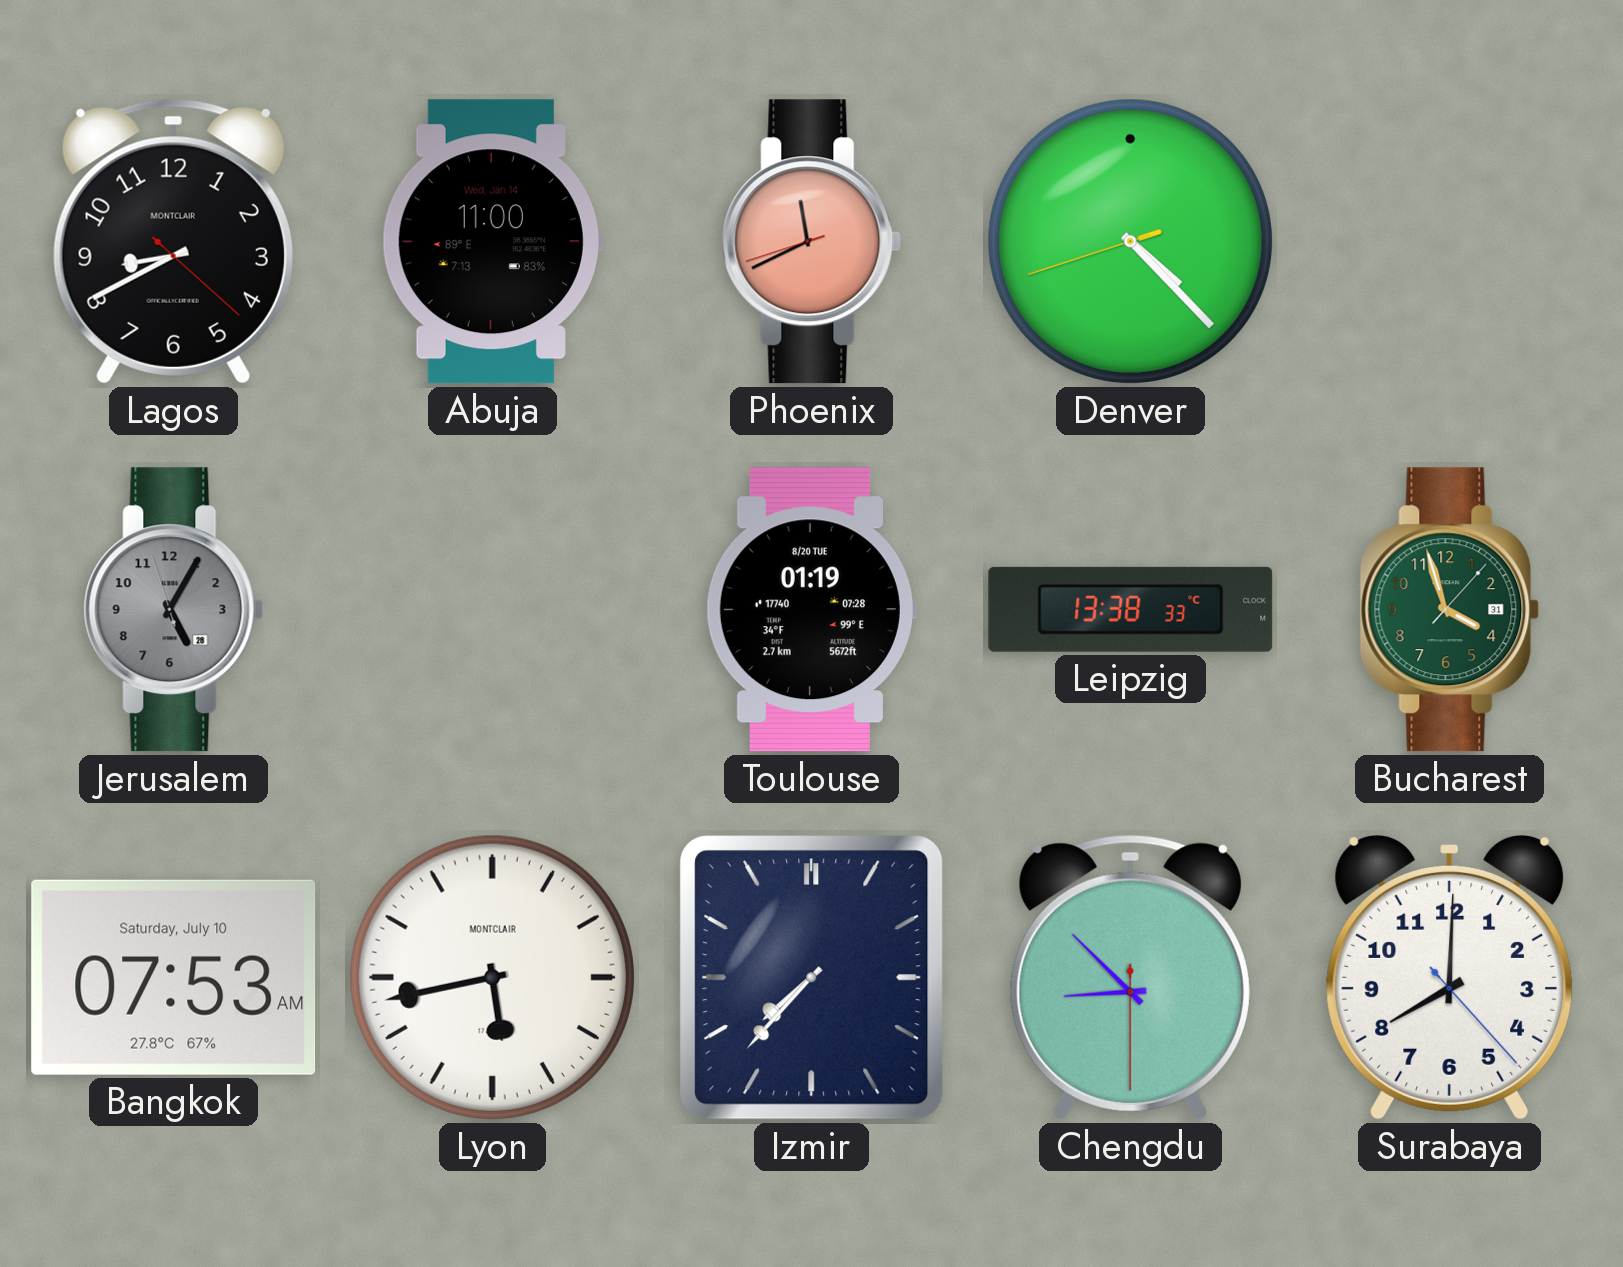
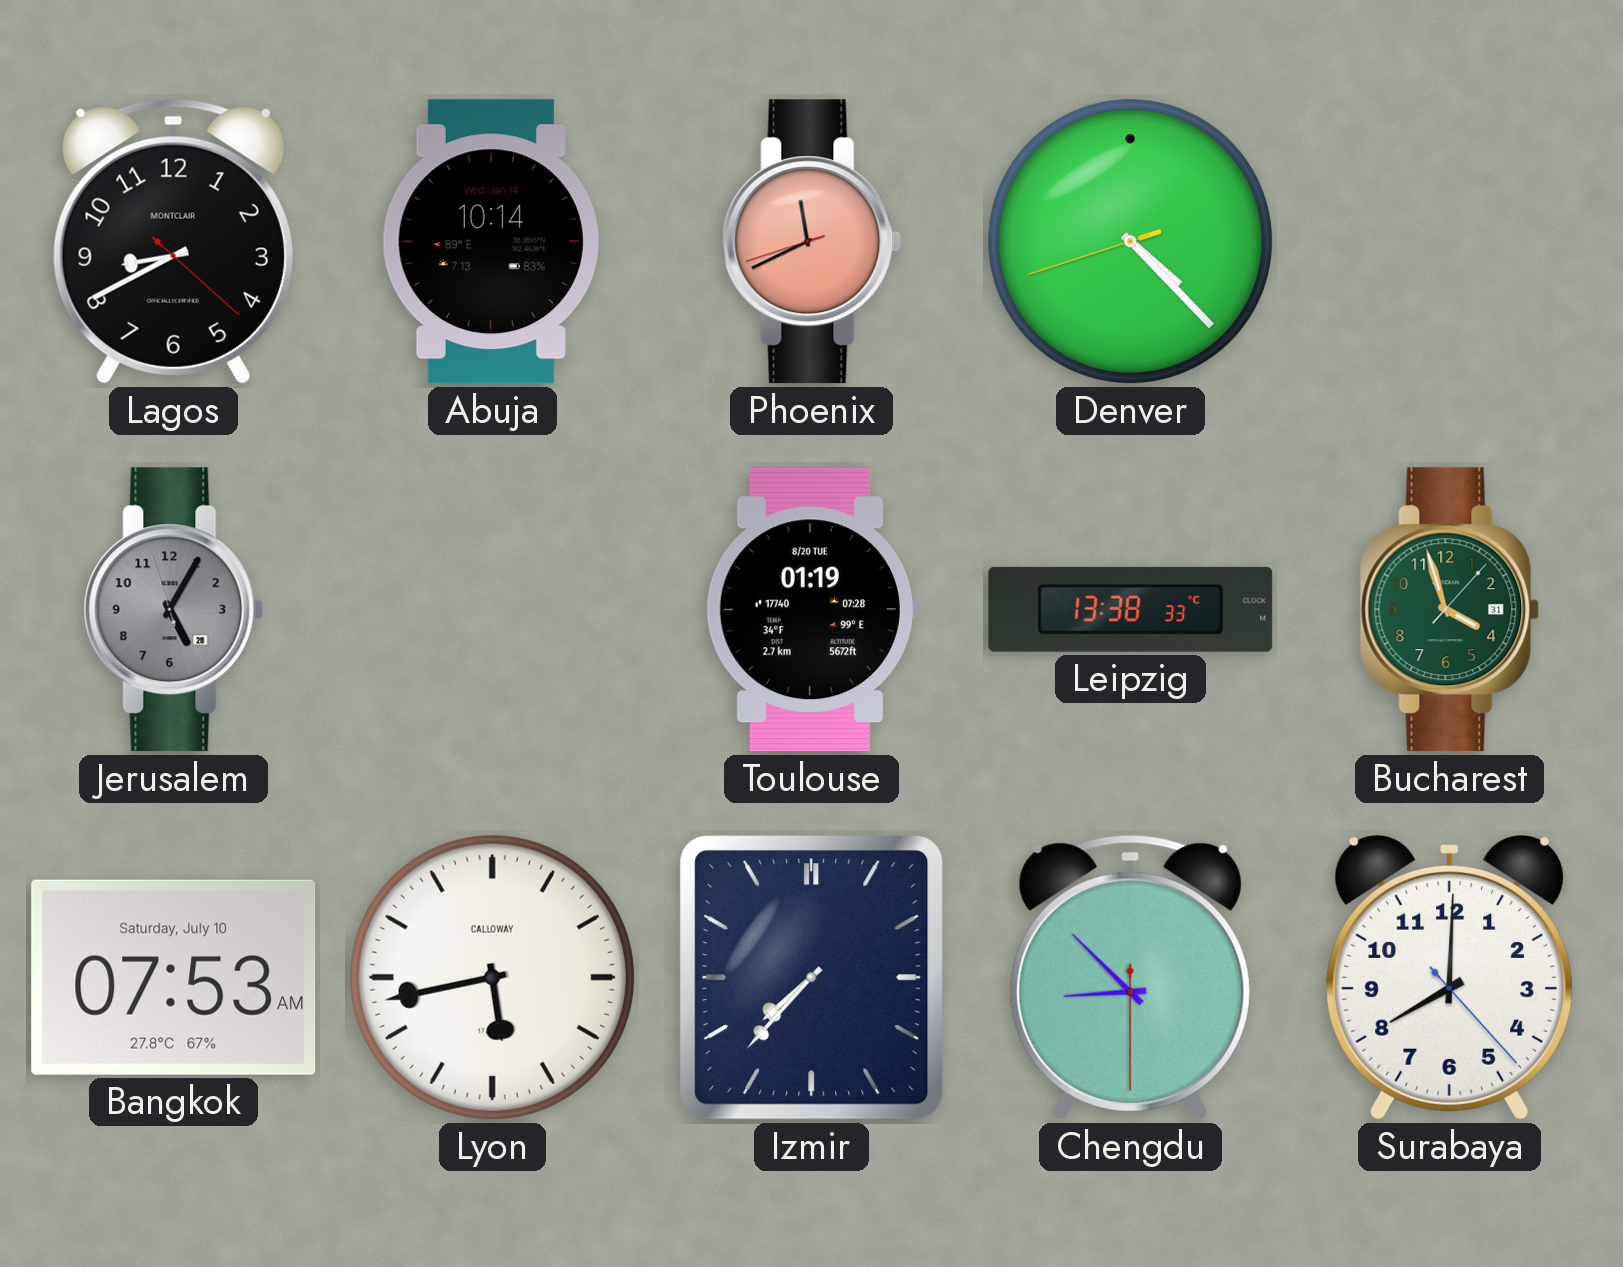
Abuja: 11:00 -> 10:14
Lyon brand: MONTCLAIR -> CALLOWAY
